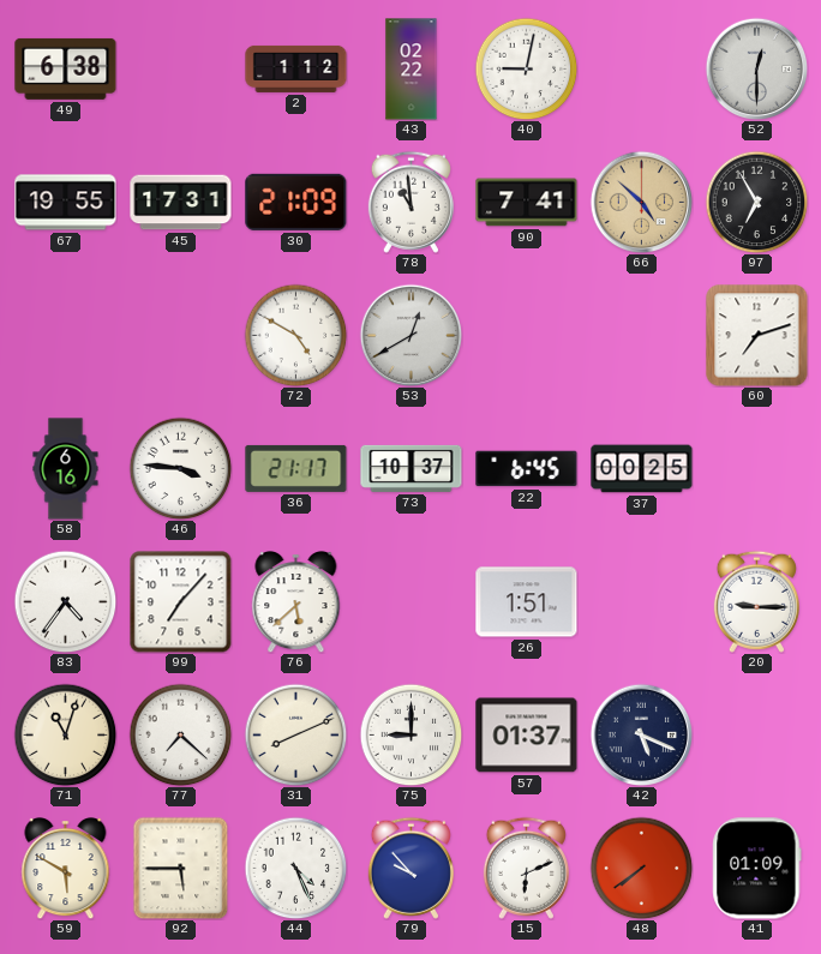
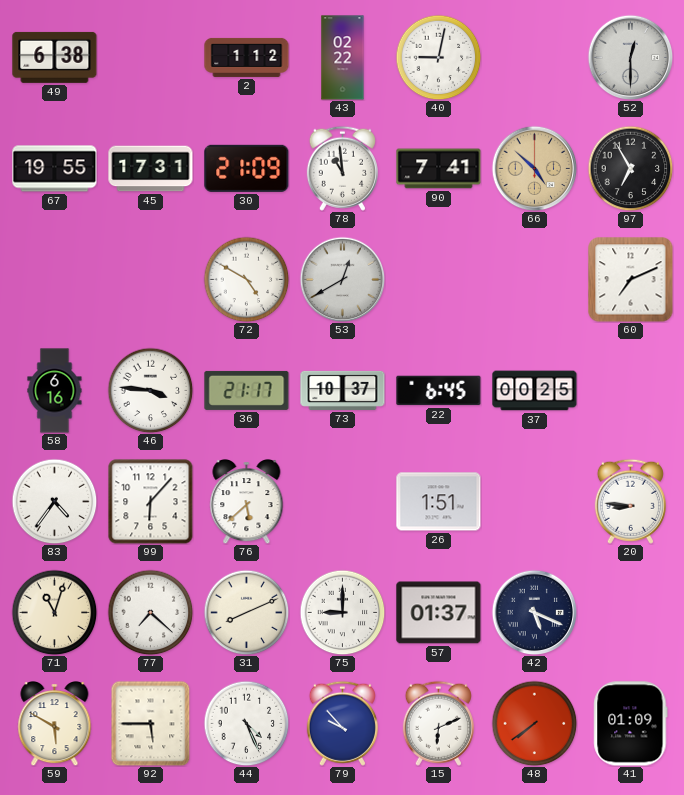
60: 7:12 -> 7:11
99: 7:07 -> 6:07
20: 9:15 -> 8:46
